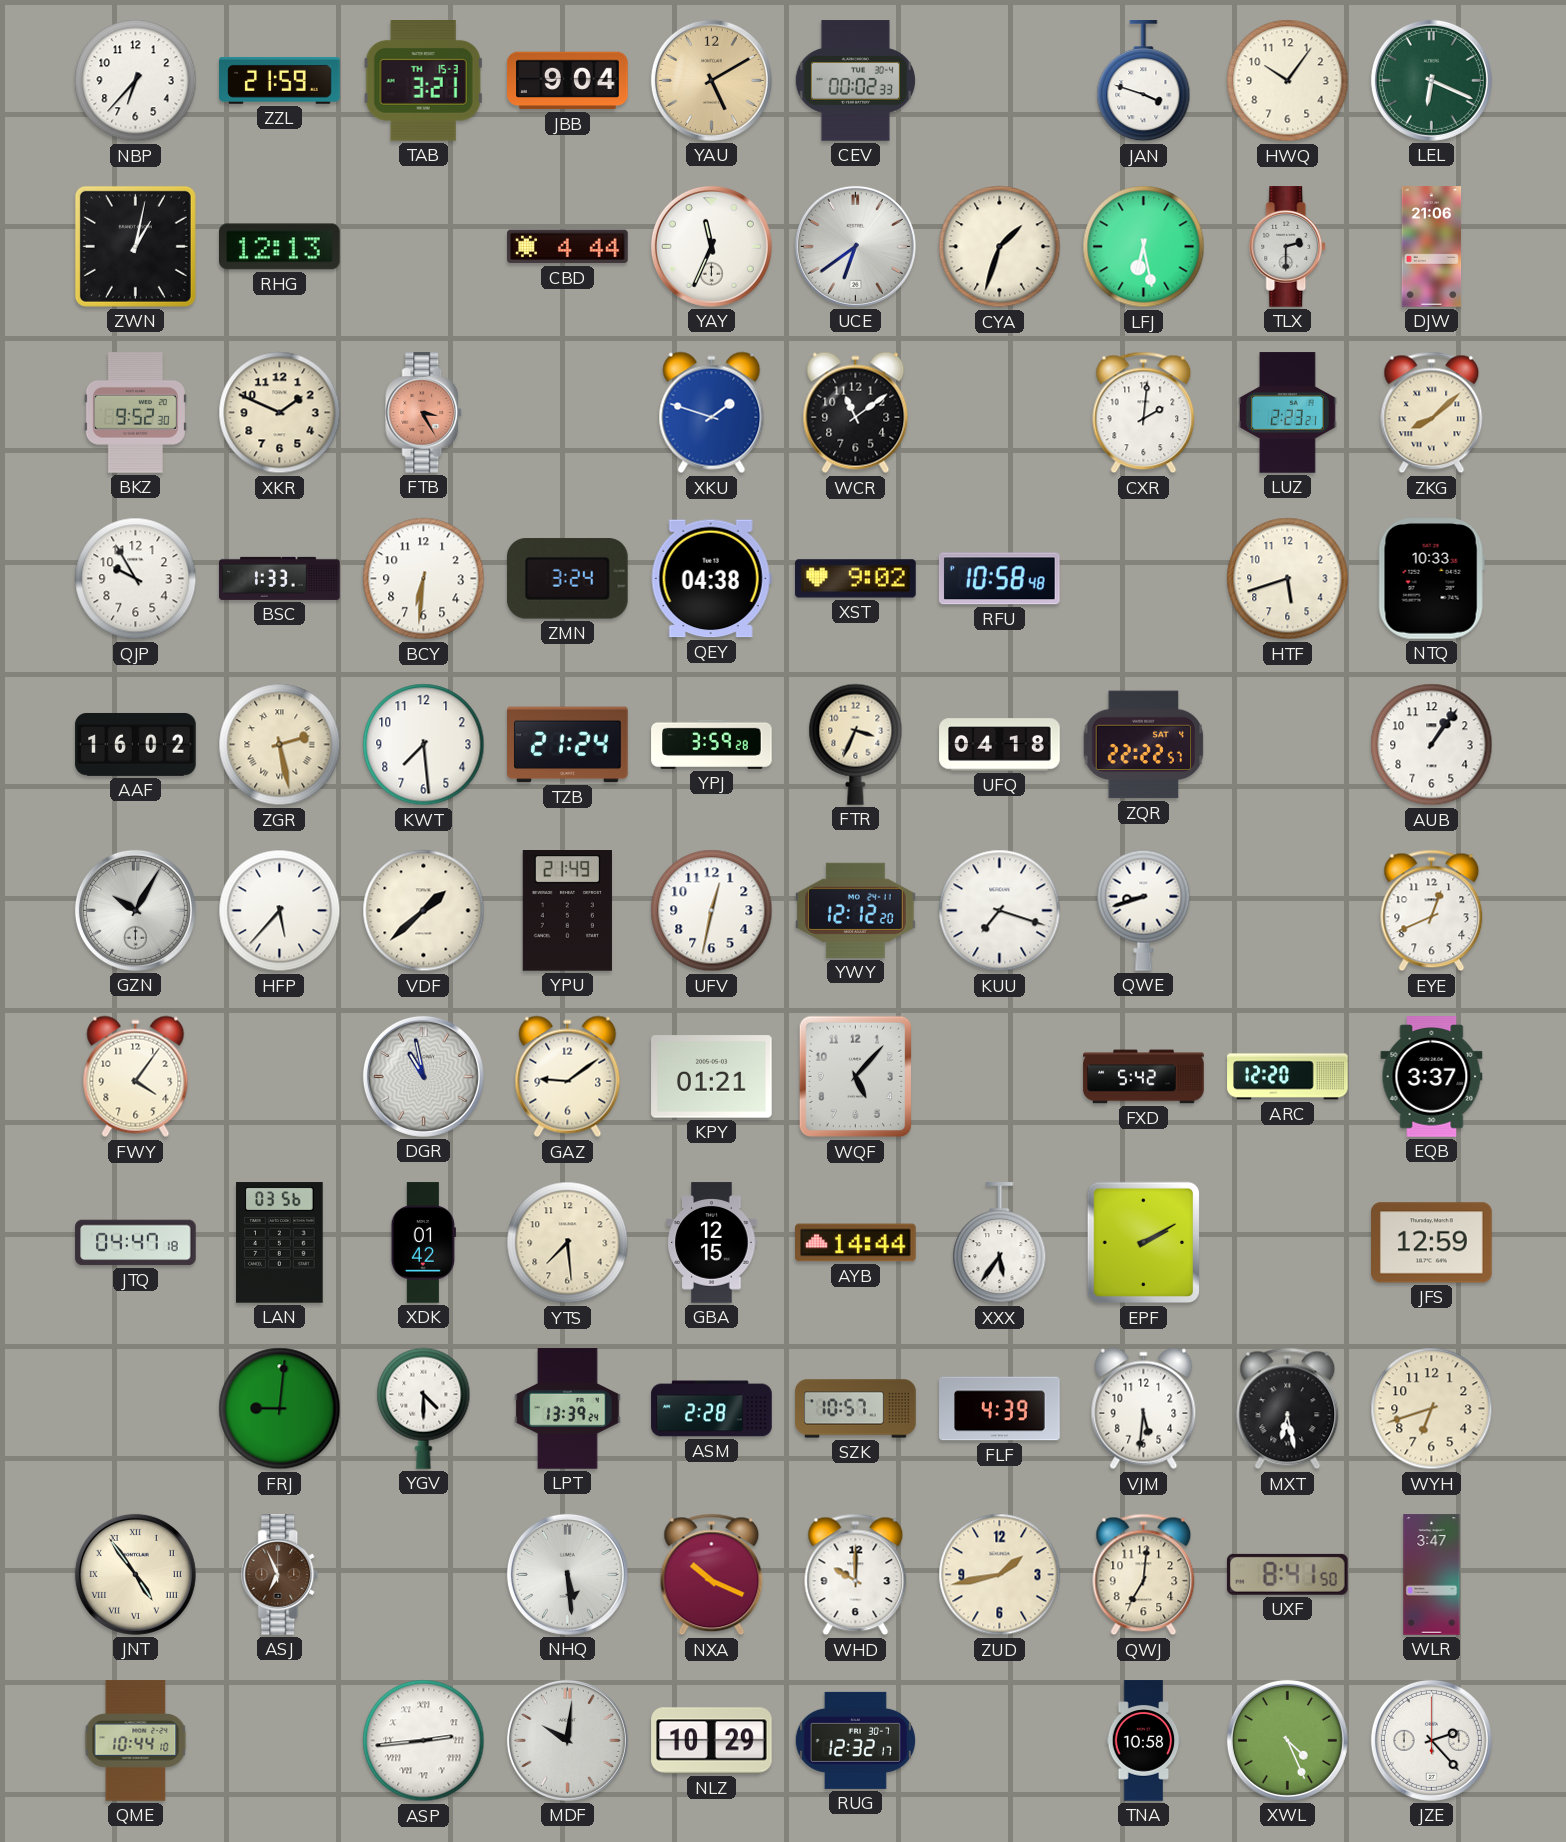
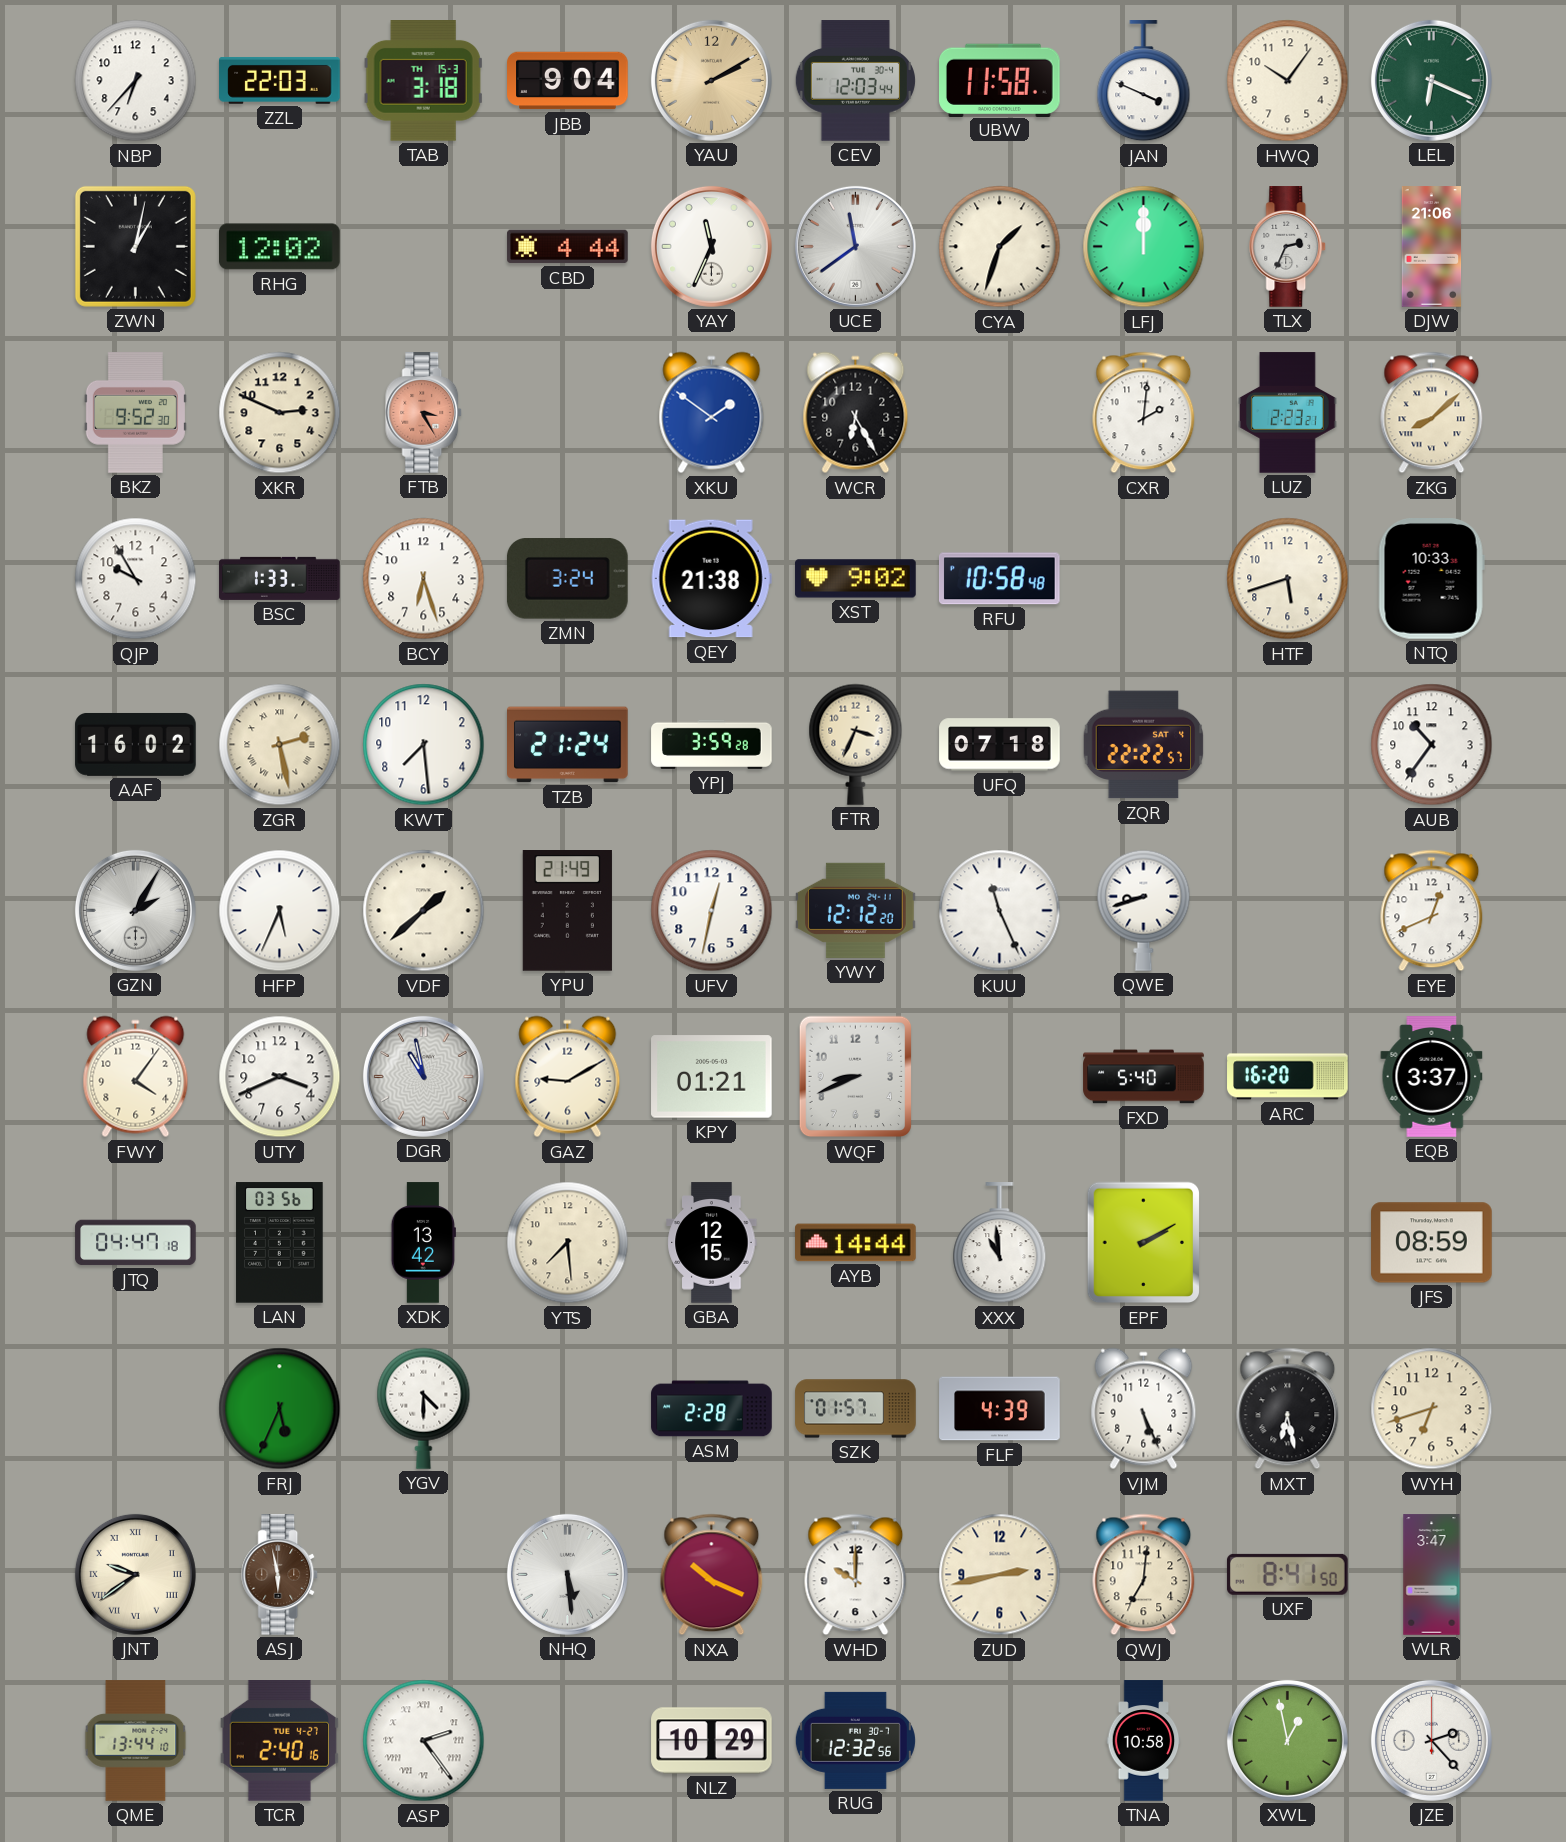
ZZL: 21:59 -> 22:03
TAB: 3:21 -> 3:18
YAU: 5:10 -> 2:10
CEV: 00:02 -> 12:03
UBW: none -> 11:58
JAN: 3:48 -> 3:49
RHG: 12:13 -> 12:02
UCE: 6:39 -> 11:39
LFJ: 6:28 -> 12:00
TLX: 2:30 -> 2:34
XKR: 1:49 -> 2:49
XKU: 1:48 -> 1:51
WCR: 11:09 -> 6:25
BCY: 6:31 -> 6:27
QEY: 04:38 -> 21:38
UFQ: 04:18 -> 07:18
AUB: 1:06 -> 10:36
GZN: 10:05 -> 2:05
HFP: 5:37 -> 5:34
KUU: 7:18 -> 11:26
UTY: none -> 3:41
GAZ: 9:09 -> 9:10
WQF: 5:07 -> 8:41
FXD: 5:42 -> 5:40
ARC: 12:20 -> 16:20
XDK: 01:42 -> 13:42
XXX: 5:36 -> 10:59
JFS: 12:59 -> 08:59
FRJ: 9:01 -> 5:34
LPT: 13:39 -> none
SZK: 10:57 -> 01:57
VJM: 5:31 -> 5:26
JNT: 4:54 -> 9:39
ASJ: 6:56 -> 5:58
ZUD: 1:43 -> 2:43
QME: 10:44 -> 13:44
TCR: none -> 2:40
ASP: 2:44 -> 2:24
MDF: 10:01 -> none
RUG: 12:32:17 -> 12:32:56
XWL: 4:26 -> 12:58
